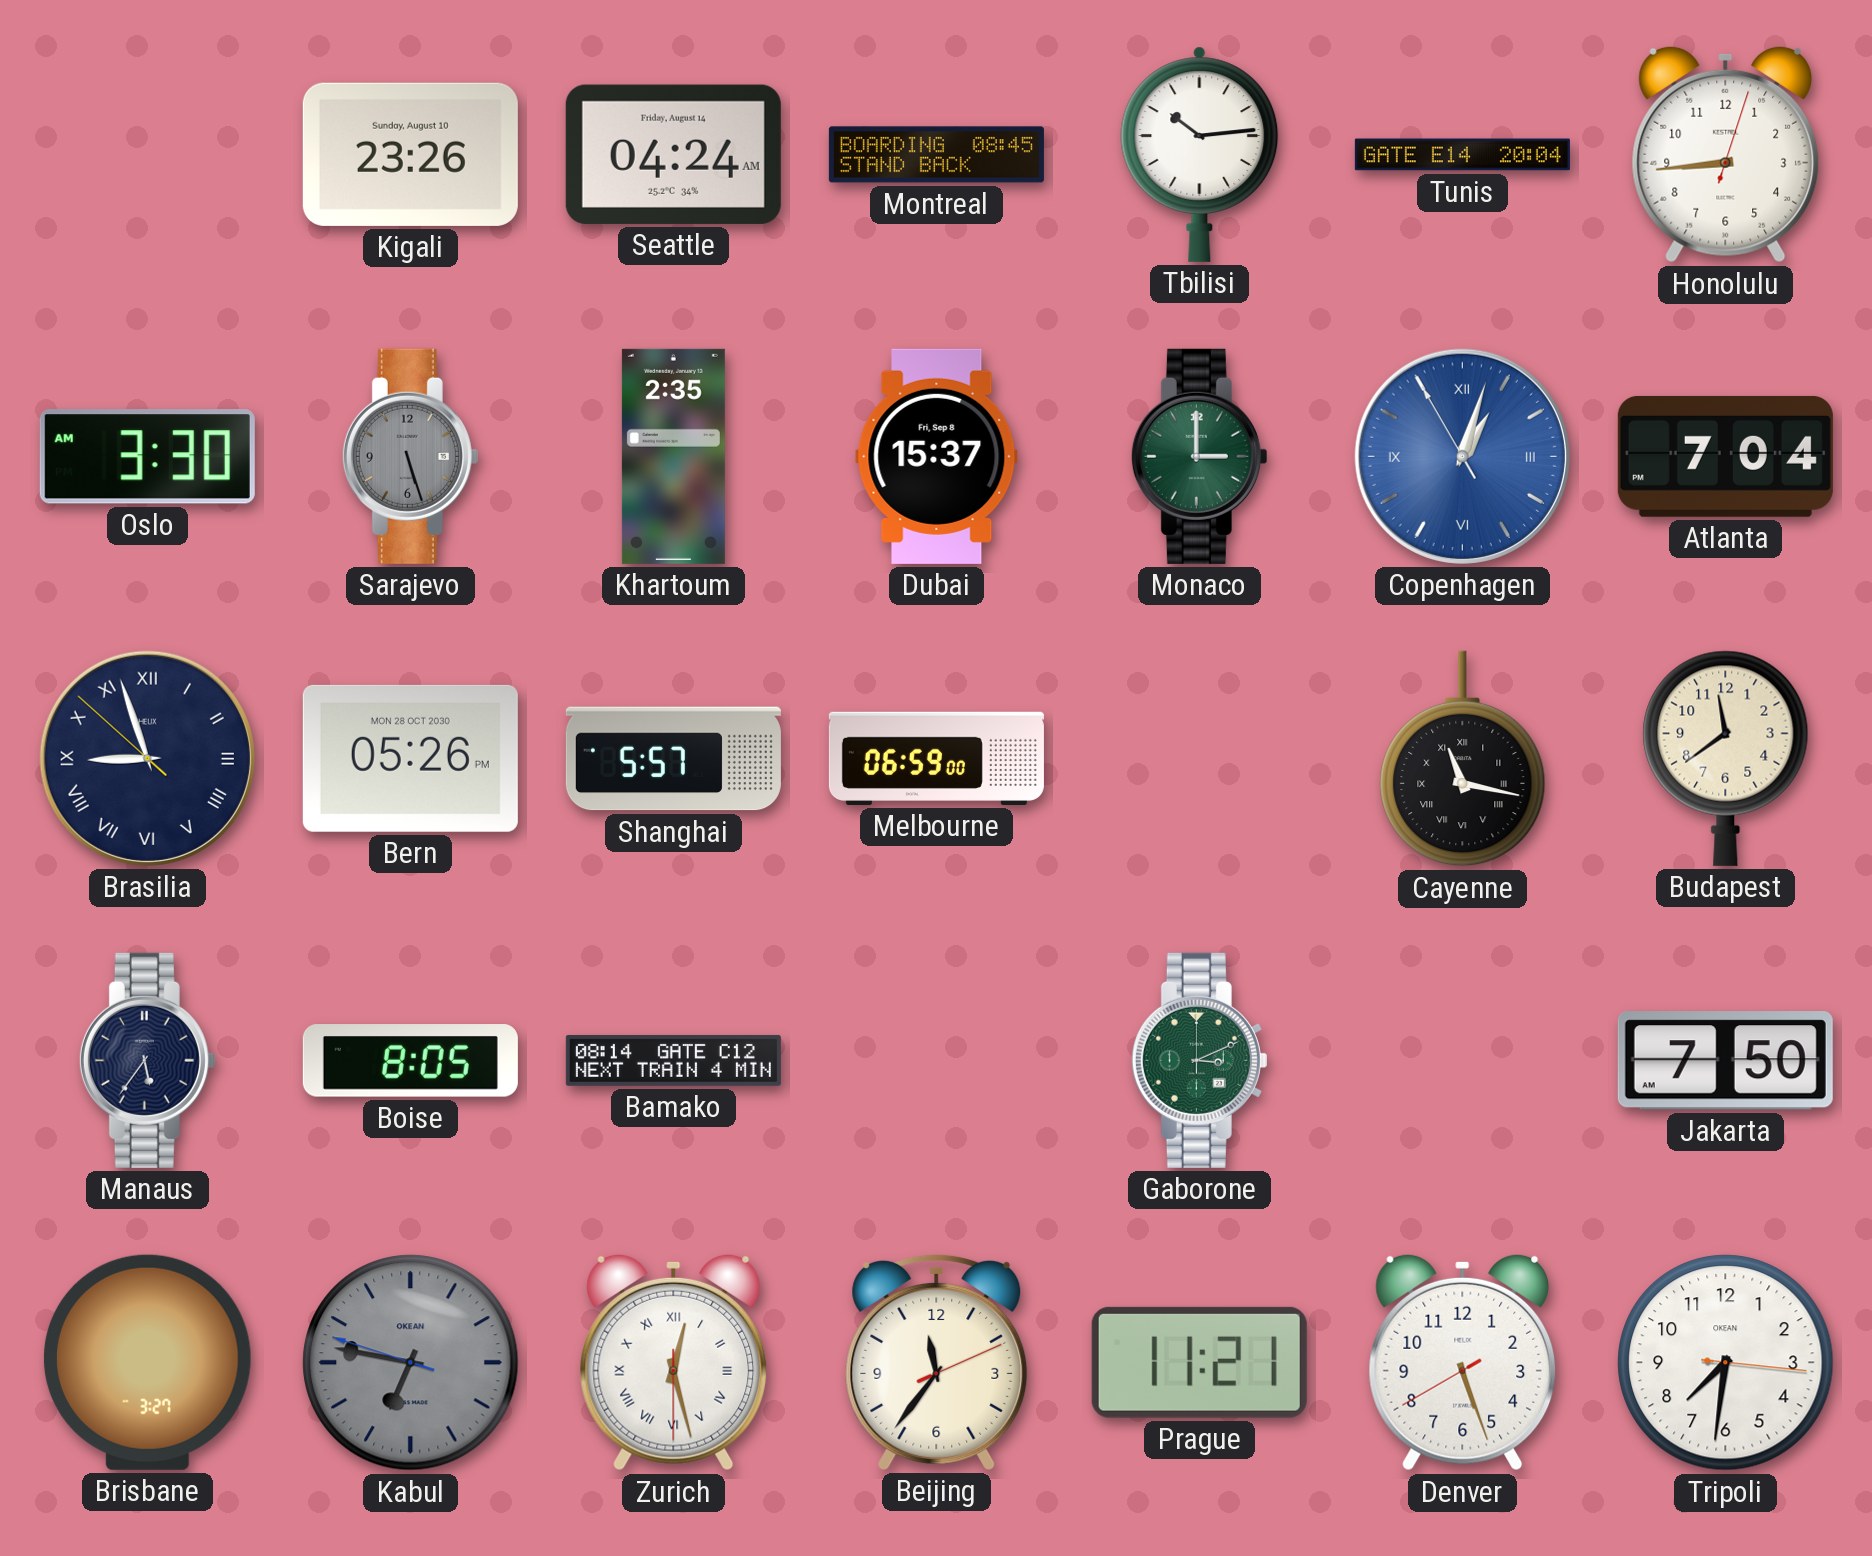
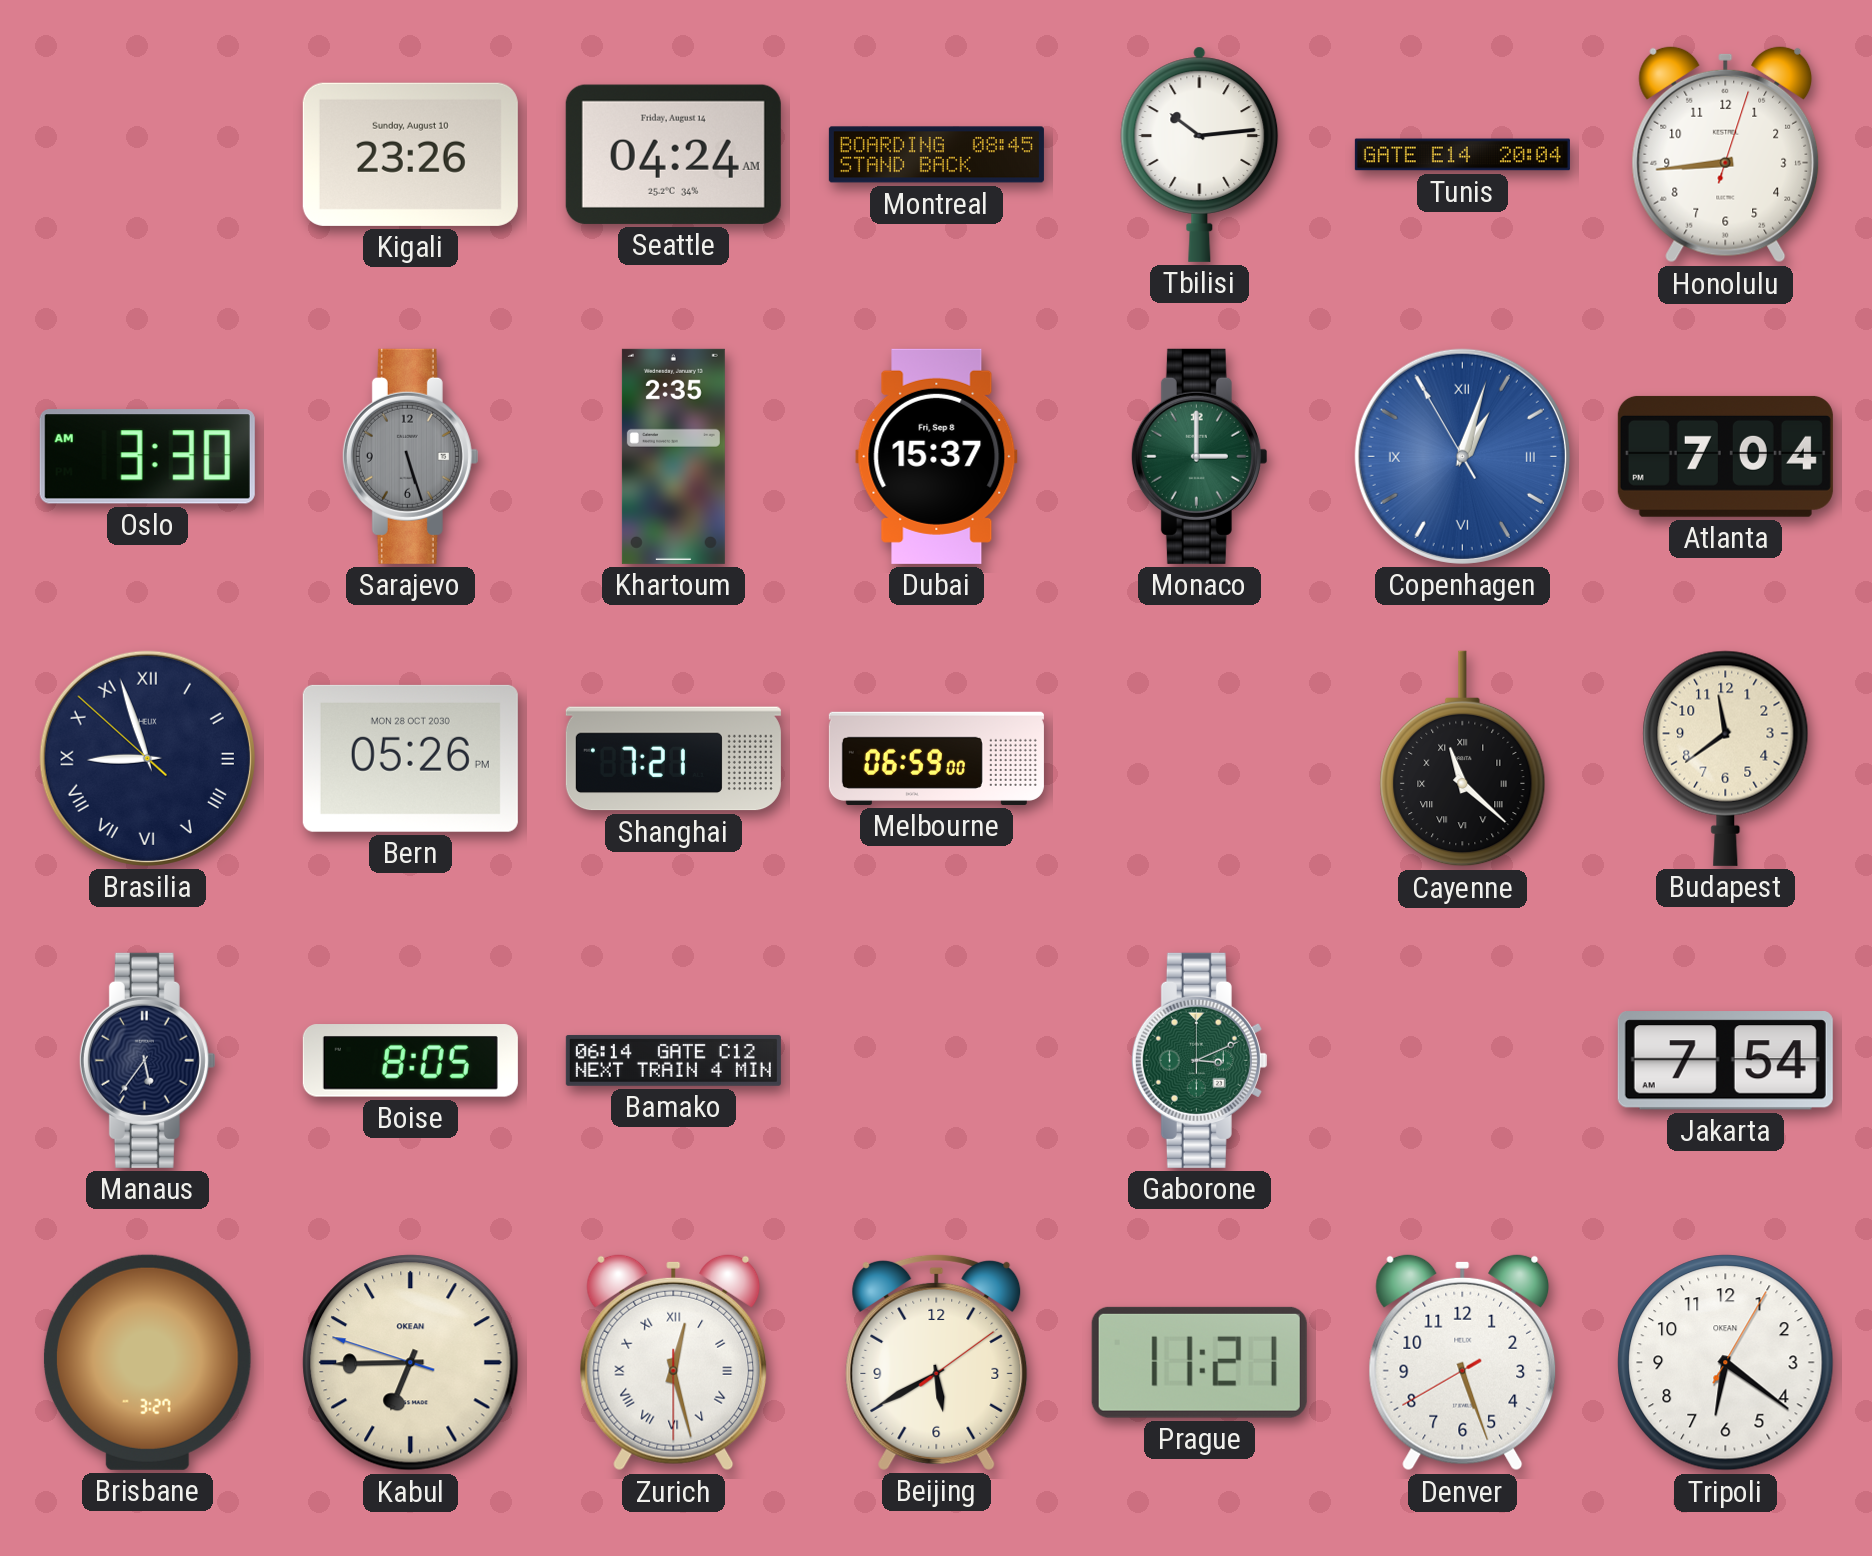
Shanghai: 5:57 -> 7:21
Cayenne: 11:17 -> 11:22
Bamako: 08:14 -> 06:14
Jakarta: 7:50 -> 7:54
Kabul: 6:46 -> 6:44
Kabul dial: grey -> cream
Beijing: 11:36 -> 5:40
Tripoli: 7:31 -> 6:21
